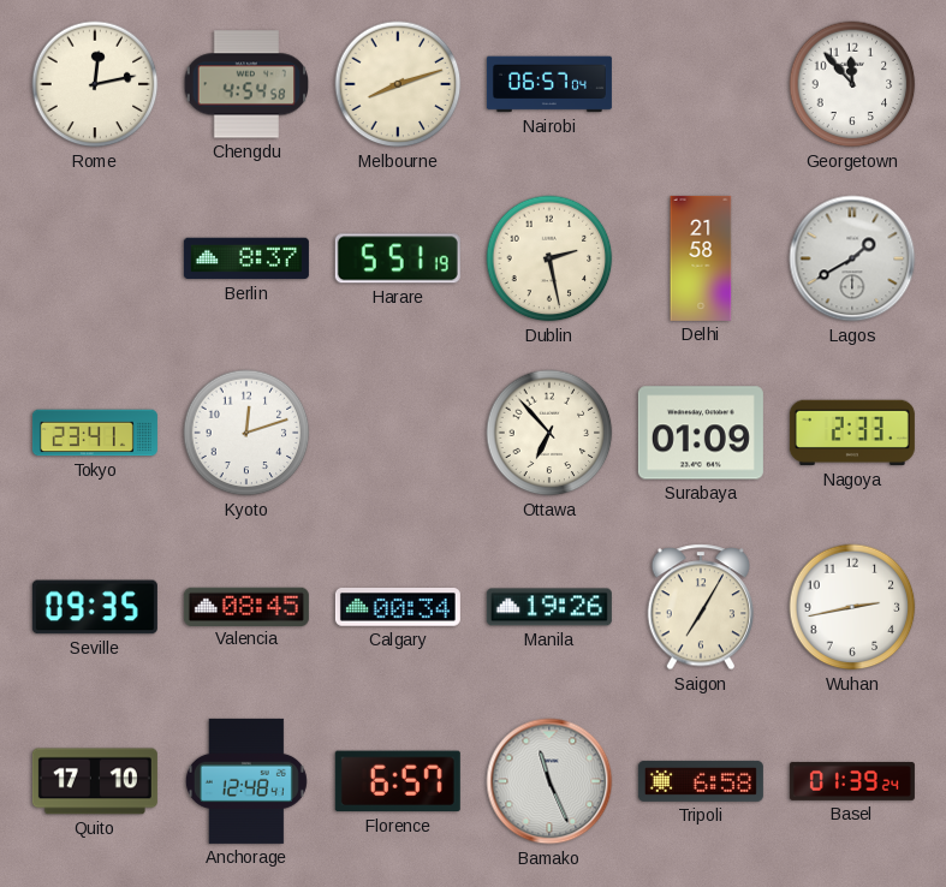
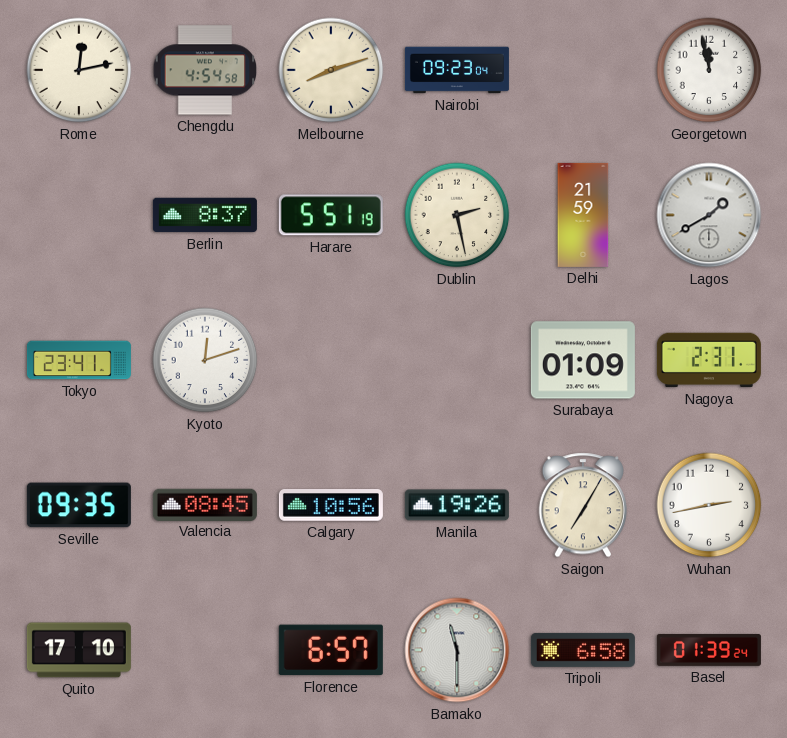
Nairobi: 06:57 -> 09:23
Georgetown: 11:53 -> 11:58
Delhi: 21:58 -> 21:59
Ottawa: 6:53 -> none
Nagoya: 2:33 -> 2:31
Calgary: 00:34 -> 10:56
Anchorage: 12:48 -> none
Bamako: 11:26 -> 11:30
